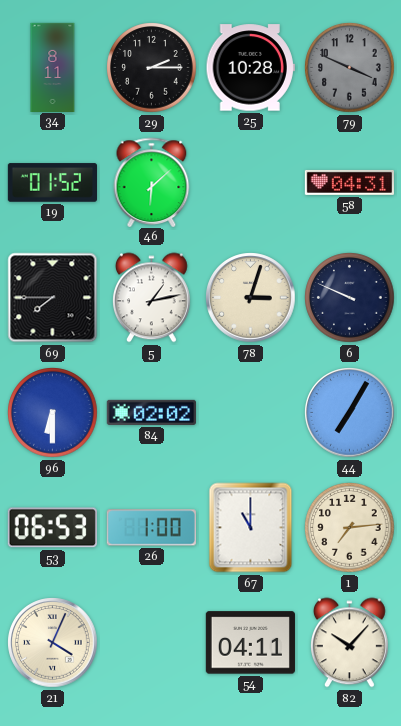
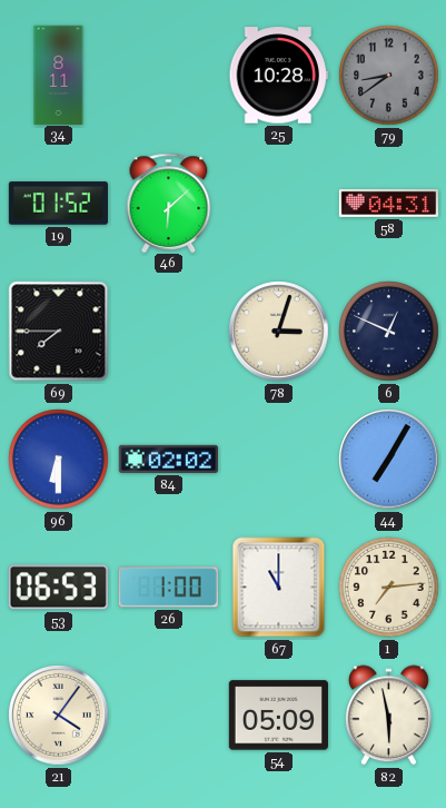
29: 2:15 -> none
79: 3:49 -> 8:39
5: 1:13 -> none
6: 9:49 -> 12:49
21: 4:04 -> 4:06
54: 04:11 -> 05:09
82: 10:07 -> 5:58
